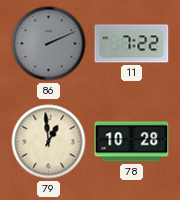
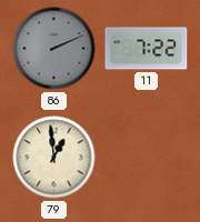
78: 10:28 -> none
